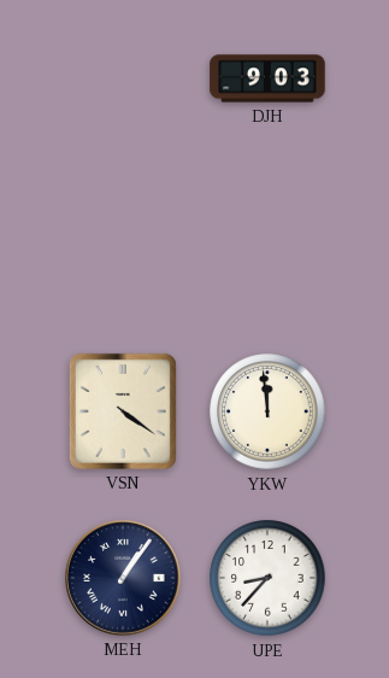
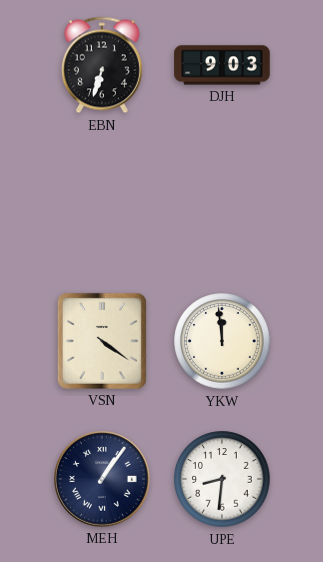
EBN: none -> 6:33
UPE: 8:37 -> 8:31
